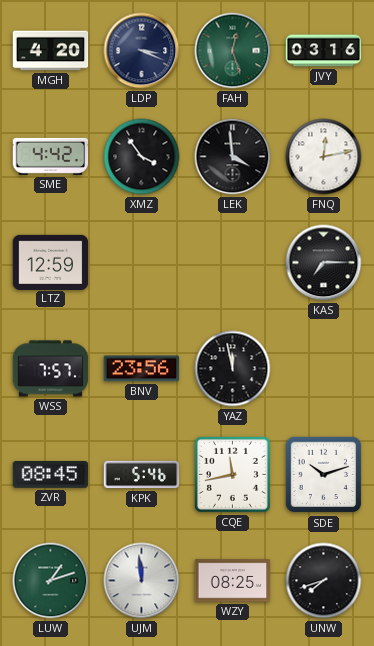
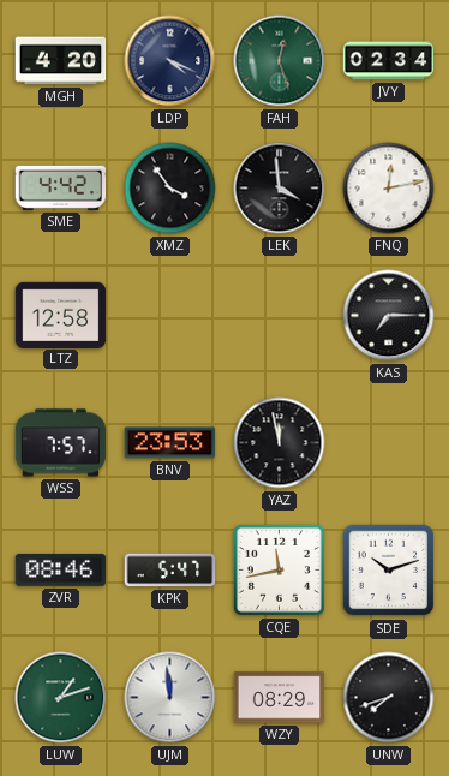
LDP: 3:19 -> 4:19
JVY: 03:16 -> 02:34
LTZ: 12:59 -> 12:58
BNV: 23:56 -> 23:53
ZVR: 08:45 -> 08:46
KPK: 5:46 -> 5:47
WZY: 08:25 -> 08:29
